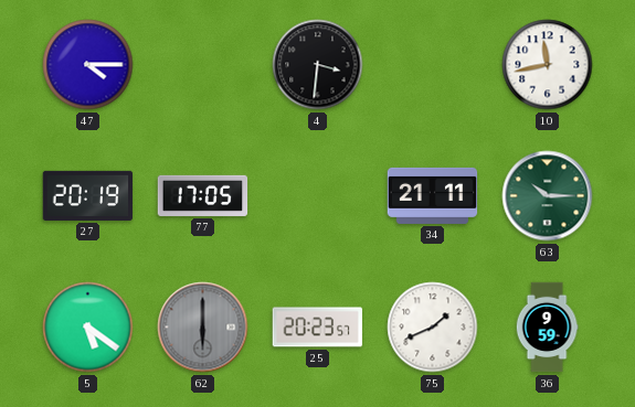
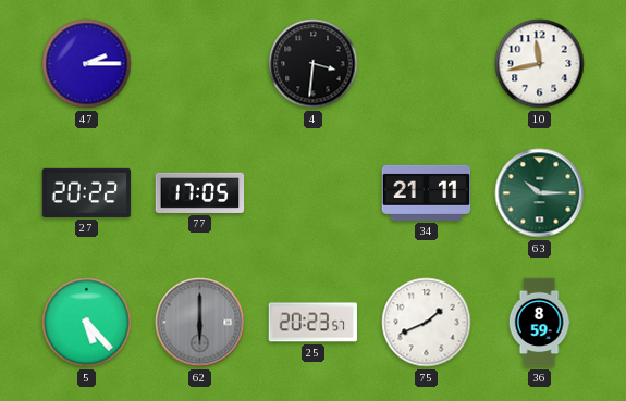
47: 4:15 -> 2:15
27: 20:19 -> 20:22
5: 5:21 -> 5:23
36: 9:59 -> 8:59
